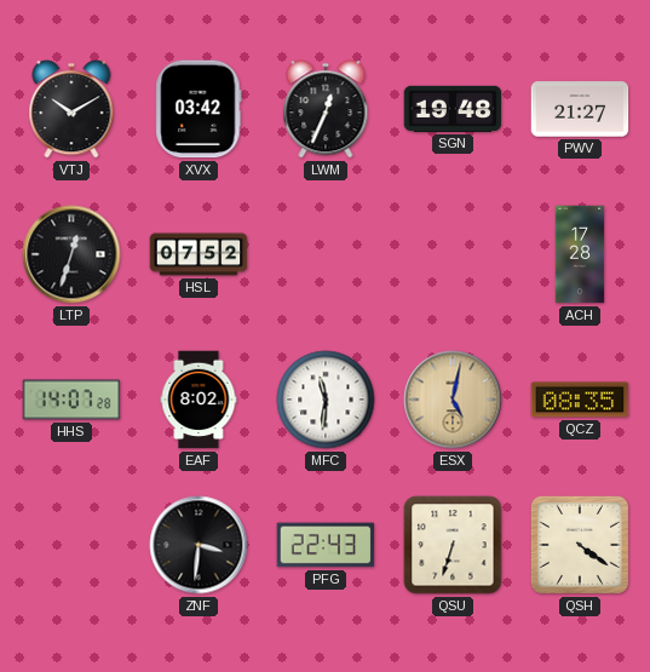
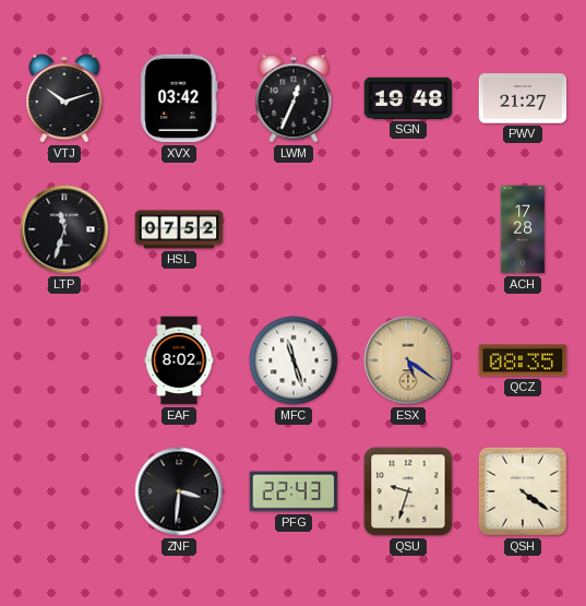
VTJ: 10:10 -> 10:12
LTP: 12:33 -> 11:33
HHS: 14:07 -> none
MFC: 11:31 -> 11:27
ESX: 5:02 -> 5:21
QSU: 6:33 -> 9:33
